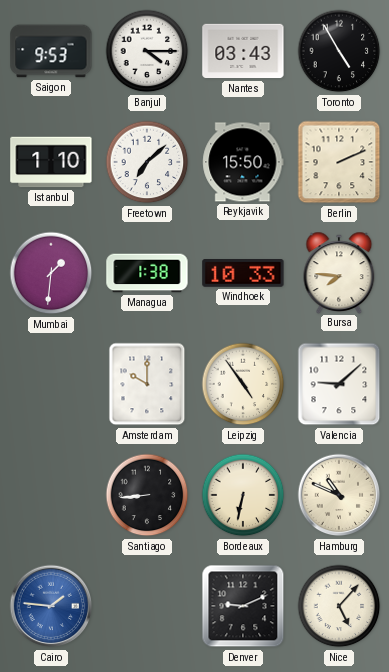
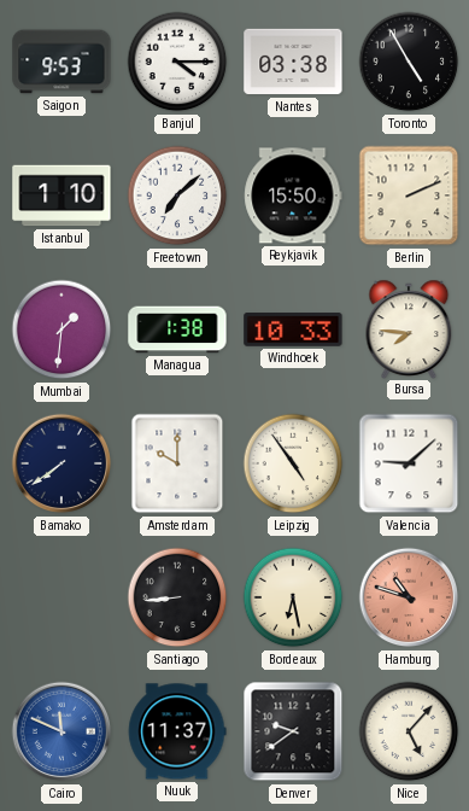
Nantes: 03:43 -> 03:38
Bamako: none -> 7:39
Bordeaux: 6:32 -> 6:28
Hamburg: 10:49 -> 10:48
Hamburg dial: cream -> salmon
Cairo: 1:46 -> 11:49
Nuuk: none -> 11:37
Denver: 9:11 -> 9:39
